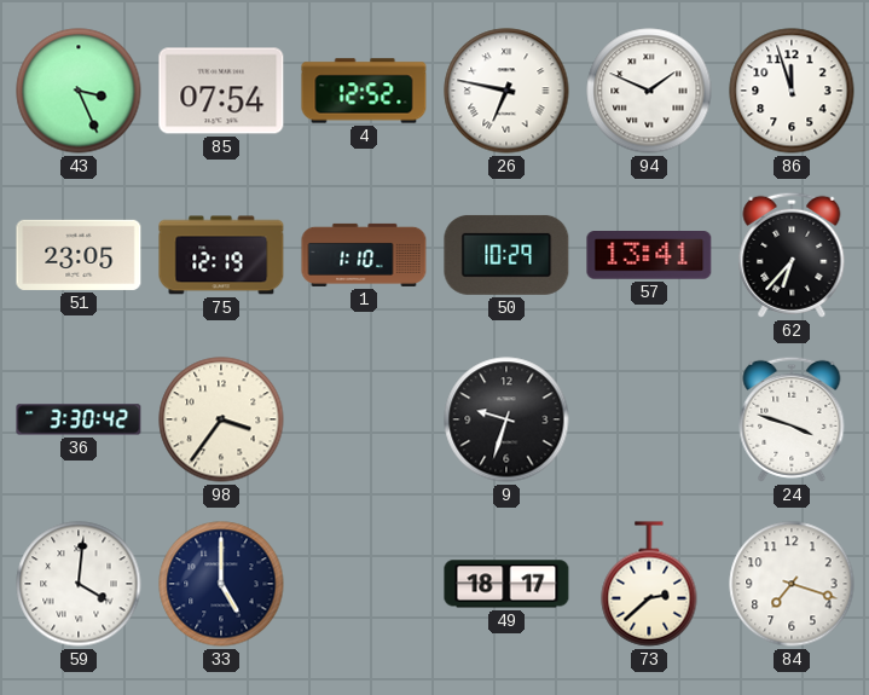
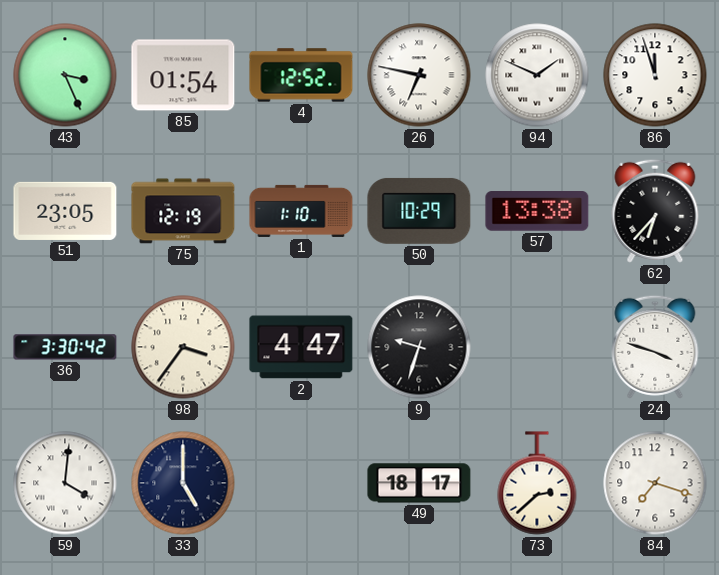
85: 07:54 -> 01:54
57: 13:41 -> 13:38
2: none -> 4:47
